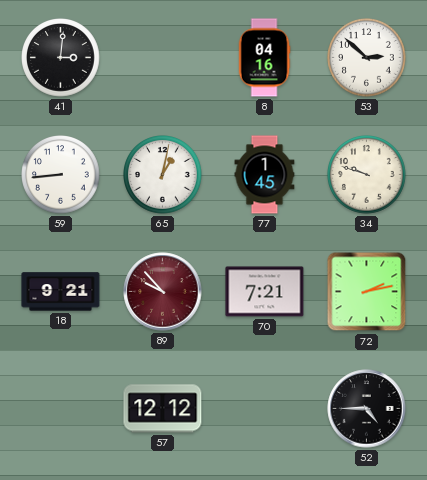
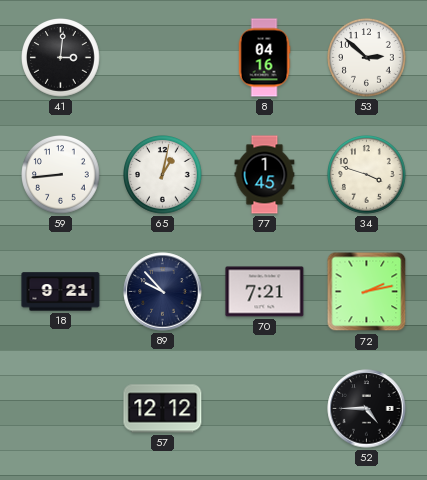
34: 9:48 -> 3:48
89 dial: burgundy -> navy
